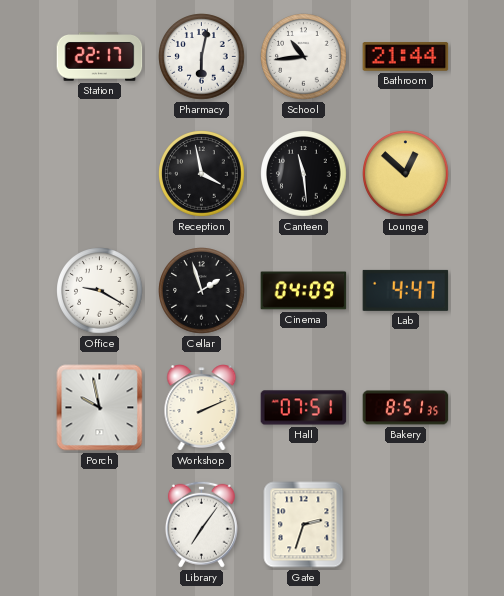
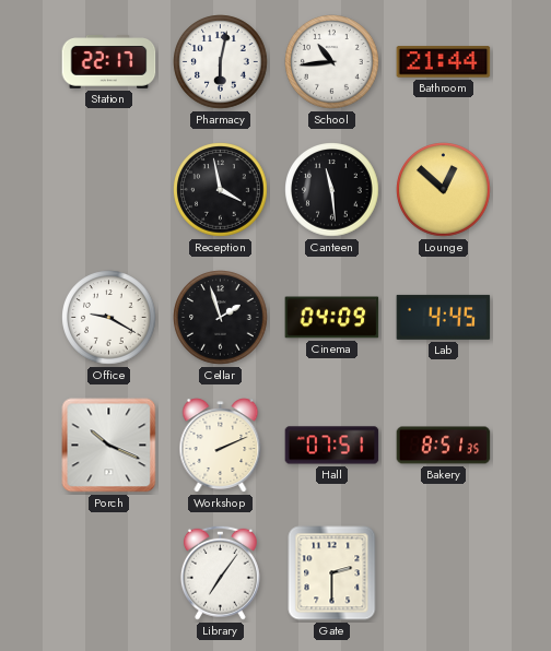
Lab: 4:47 -> 4:45
Porch: 9:58 -> 10:19
Gate: 2:33 -> 2:30
